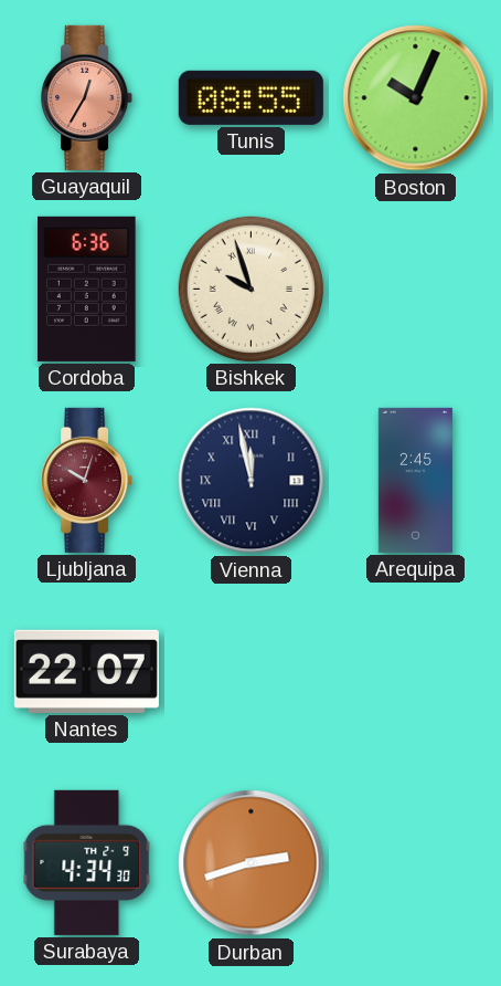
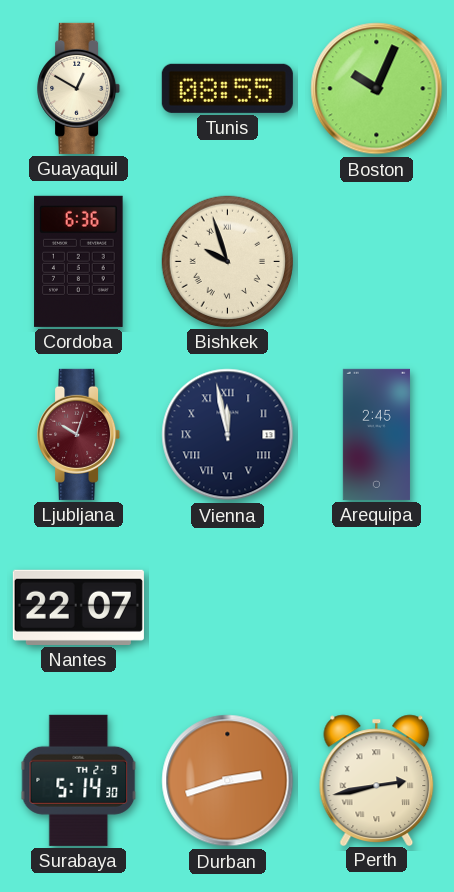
Guayaquil: 12:35 -> 12:50
Guayaquil dial: salmon -> cream
Surabaya: 4:34 -> 5:14
Perth: none -> 2:43
